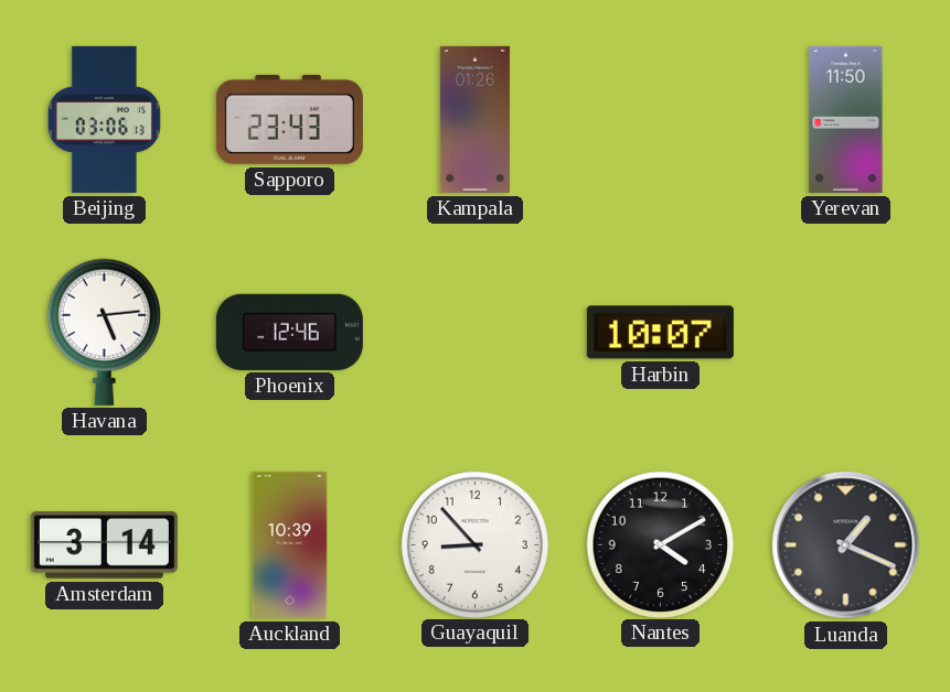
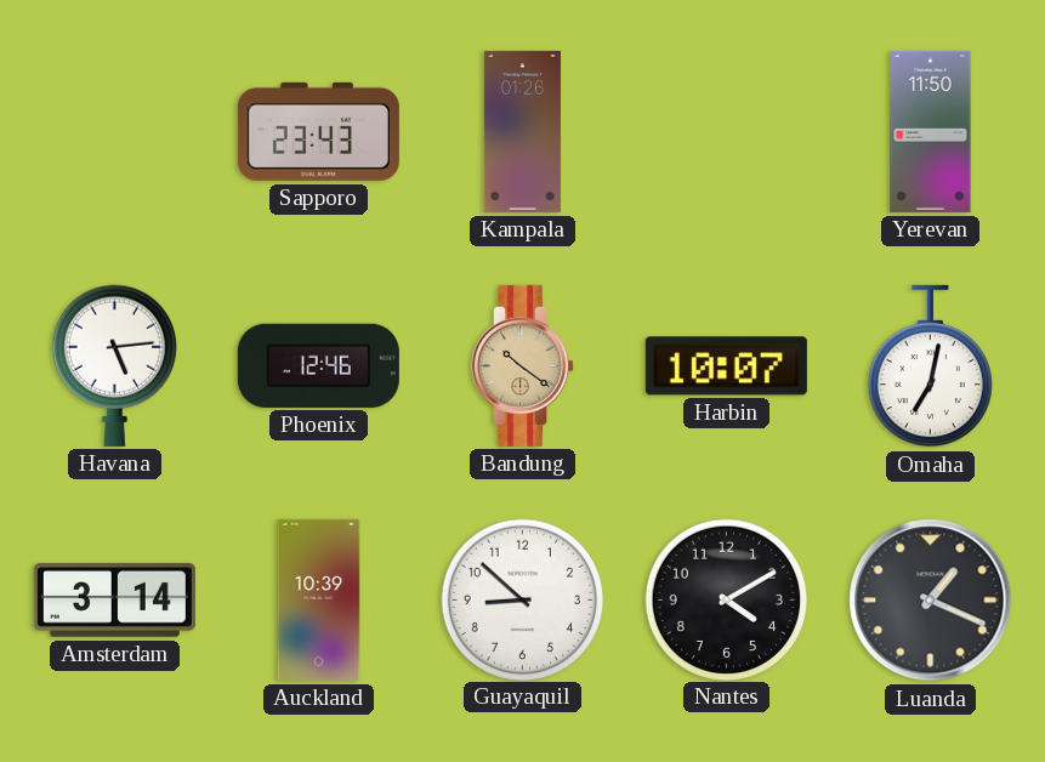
Beijing: 03:06 -> none
Bandung: none -> 10:21
Omaha: none -> 7:02
Guayaquil: 8:53 -> 8:52
